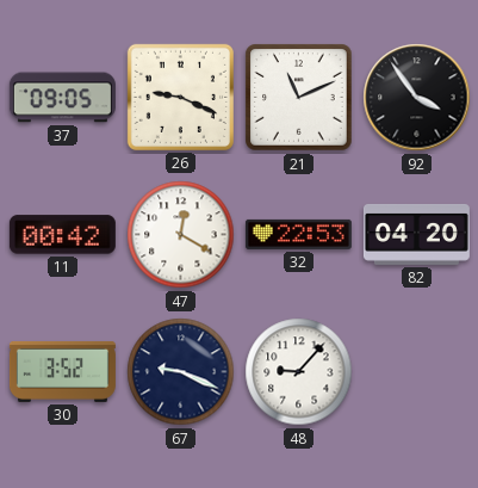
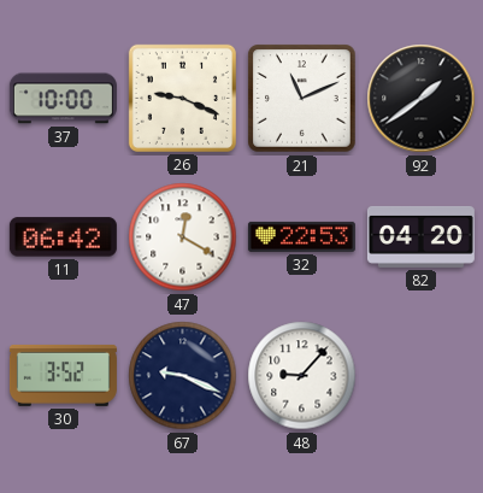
37: 09:05 -> 10:00
92: 3:54 -> 1:39
11: 00:42 -> 06:42
